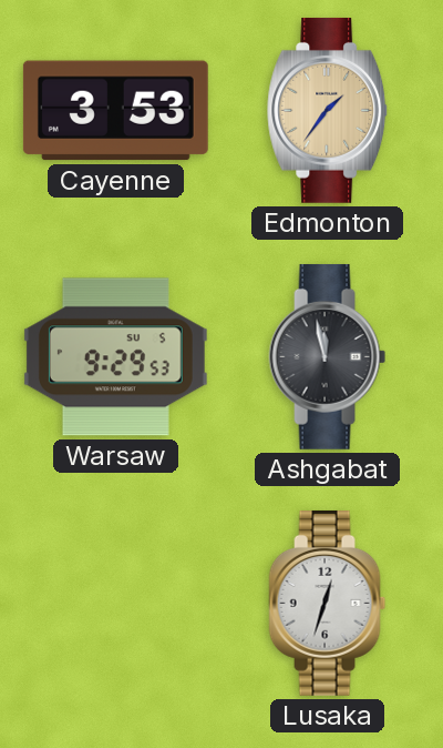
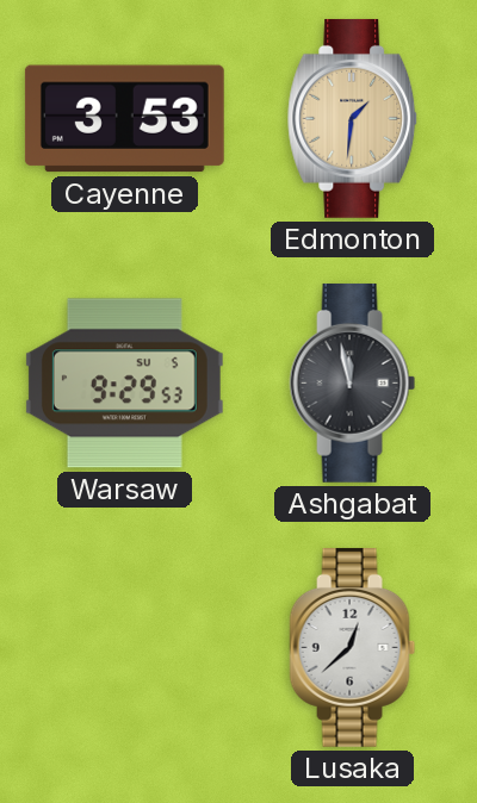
Edmonton: 1:36 -> 1:31
Lusaka: 12:33 -> 12:38
